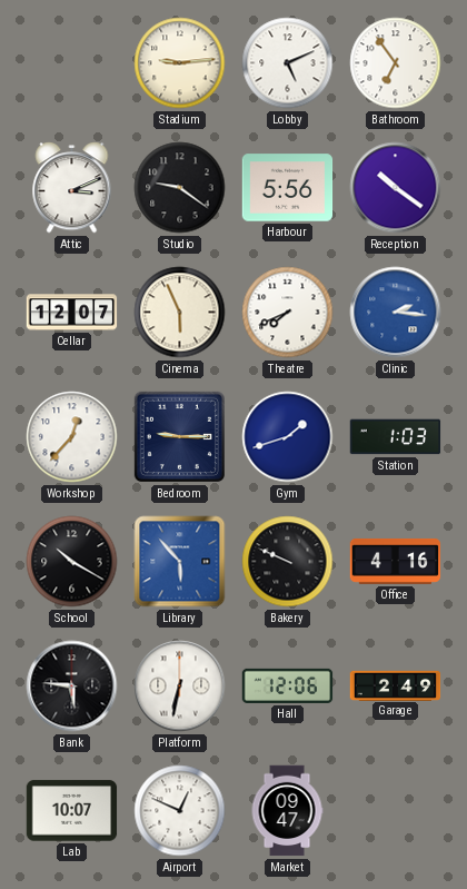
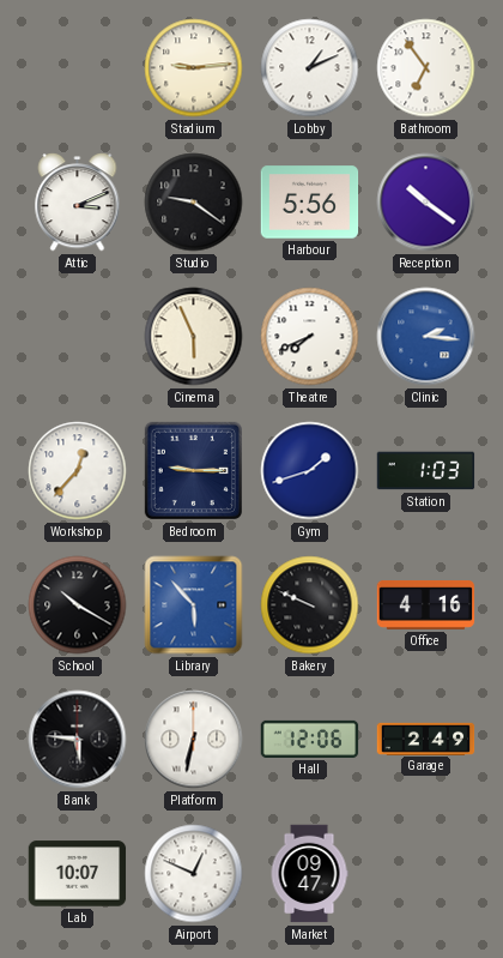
Lobby: 5:11 -> 1:11
Cellar: 12:07 -> none
